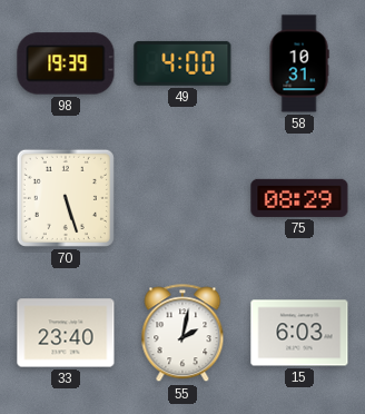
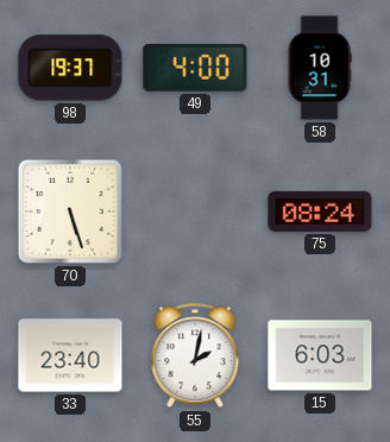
98: 19:39 -> 19:37
75: 08:29 -> 08:24
